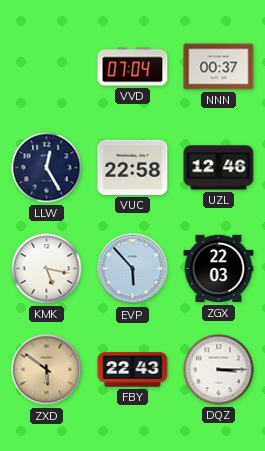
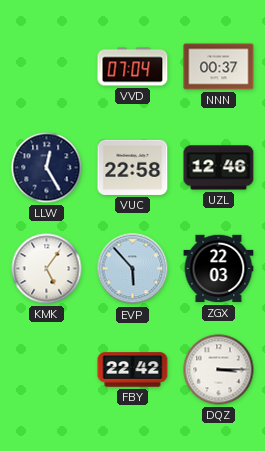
KMK: 5:17 -> 5:06
ZXD: 5:51 -> none
FBY: 22:43 -> 22:42
